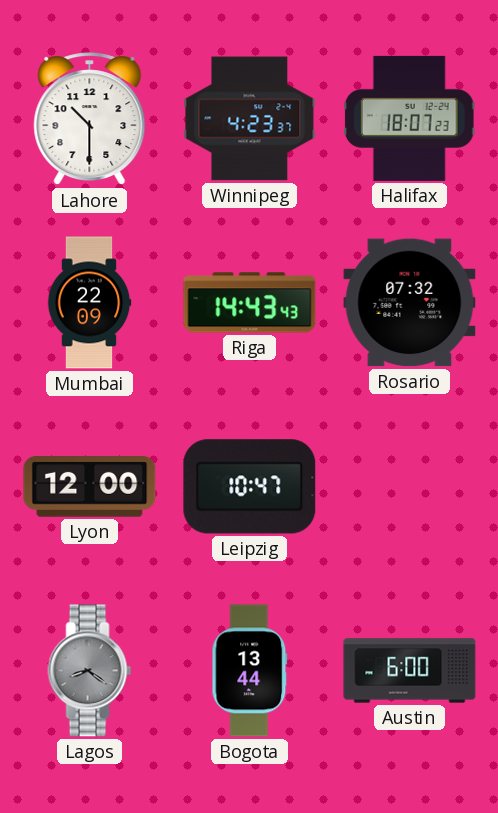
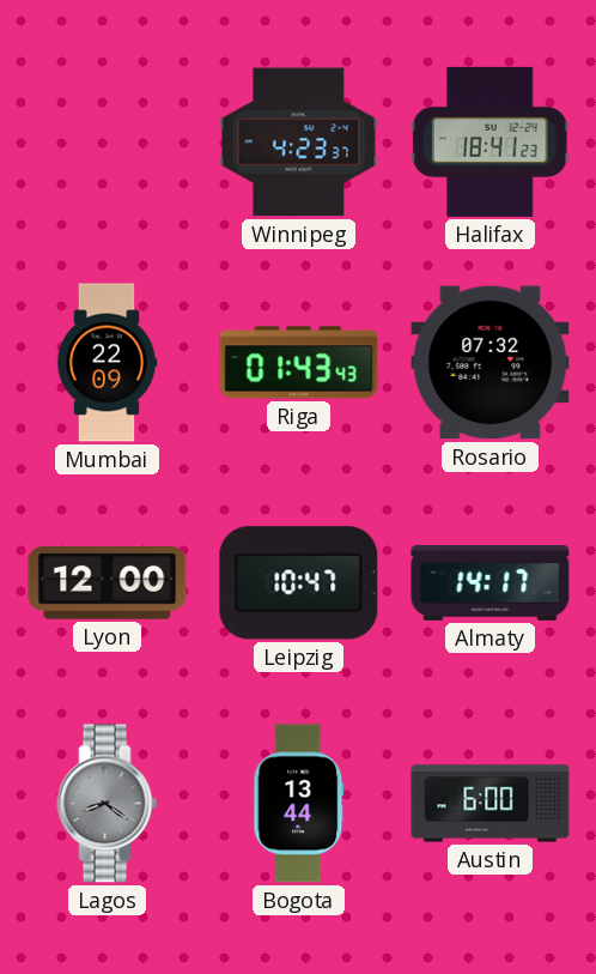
Lahore: 10:30 -> none
Halifax: 18:07 -> 18:41
Riga: 14:43 -> 01:43
Almaty: none -> 14:17
